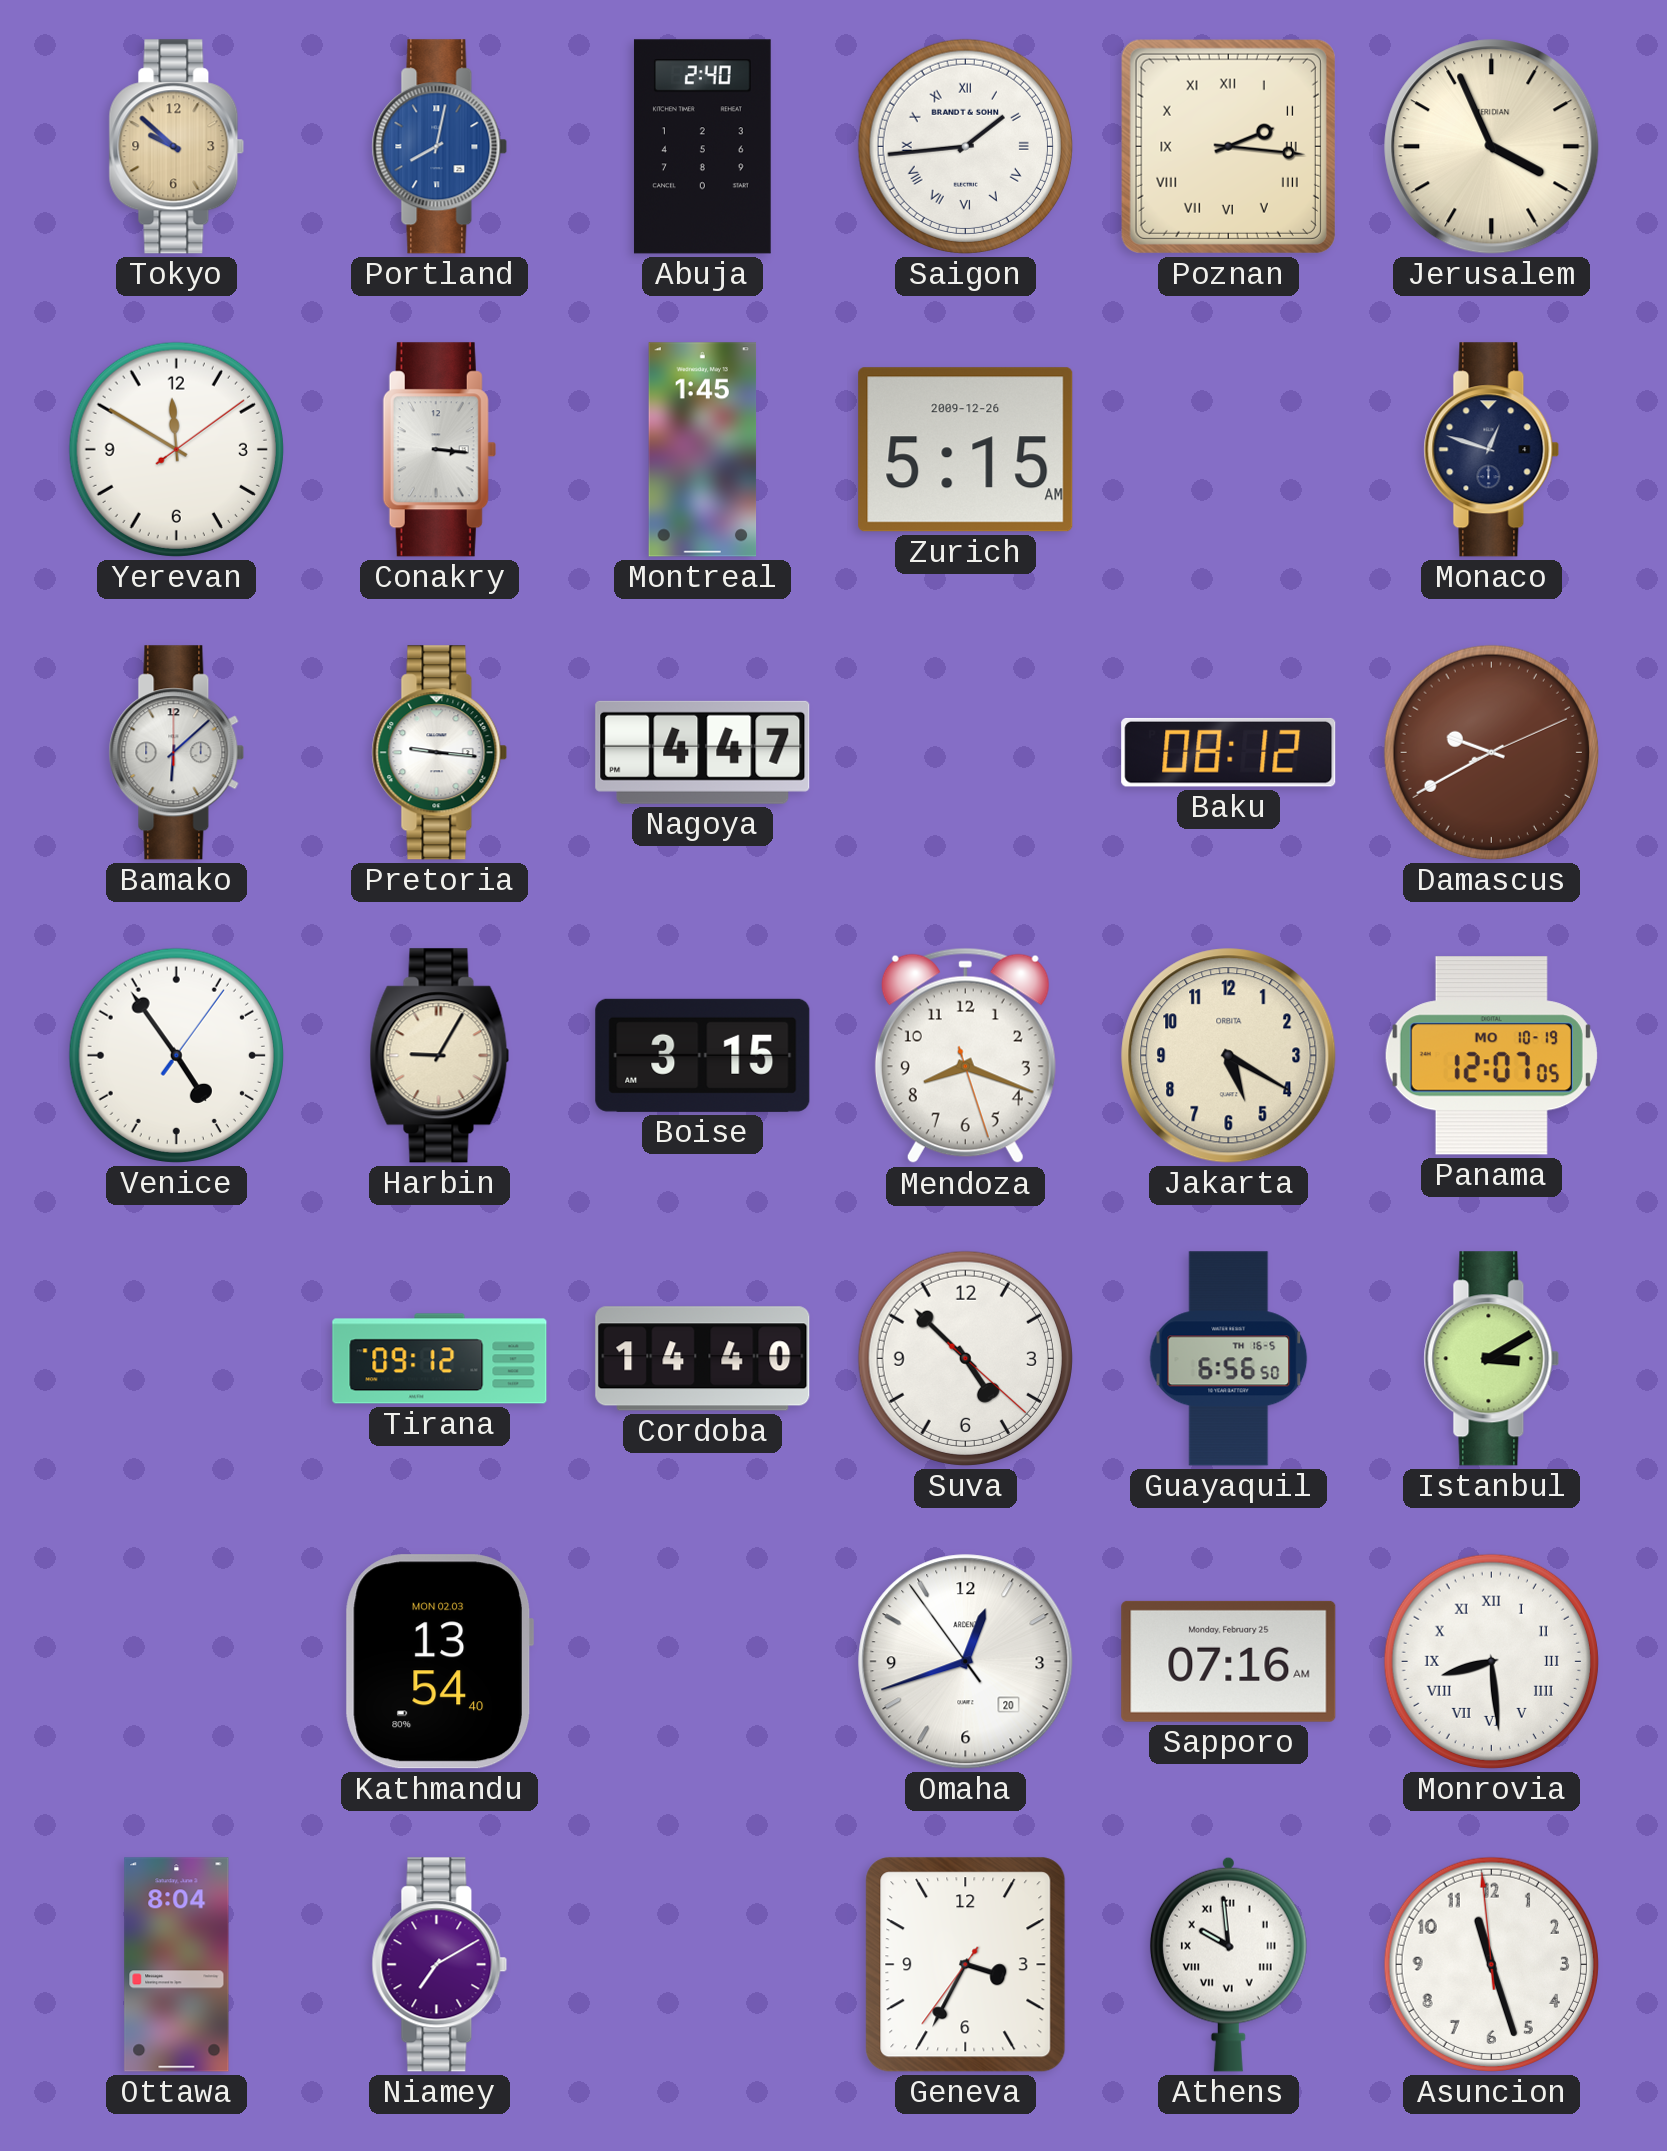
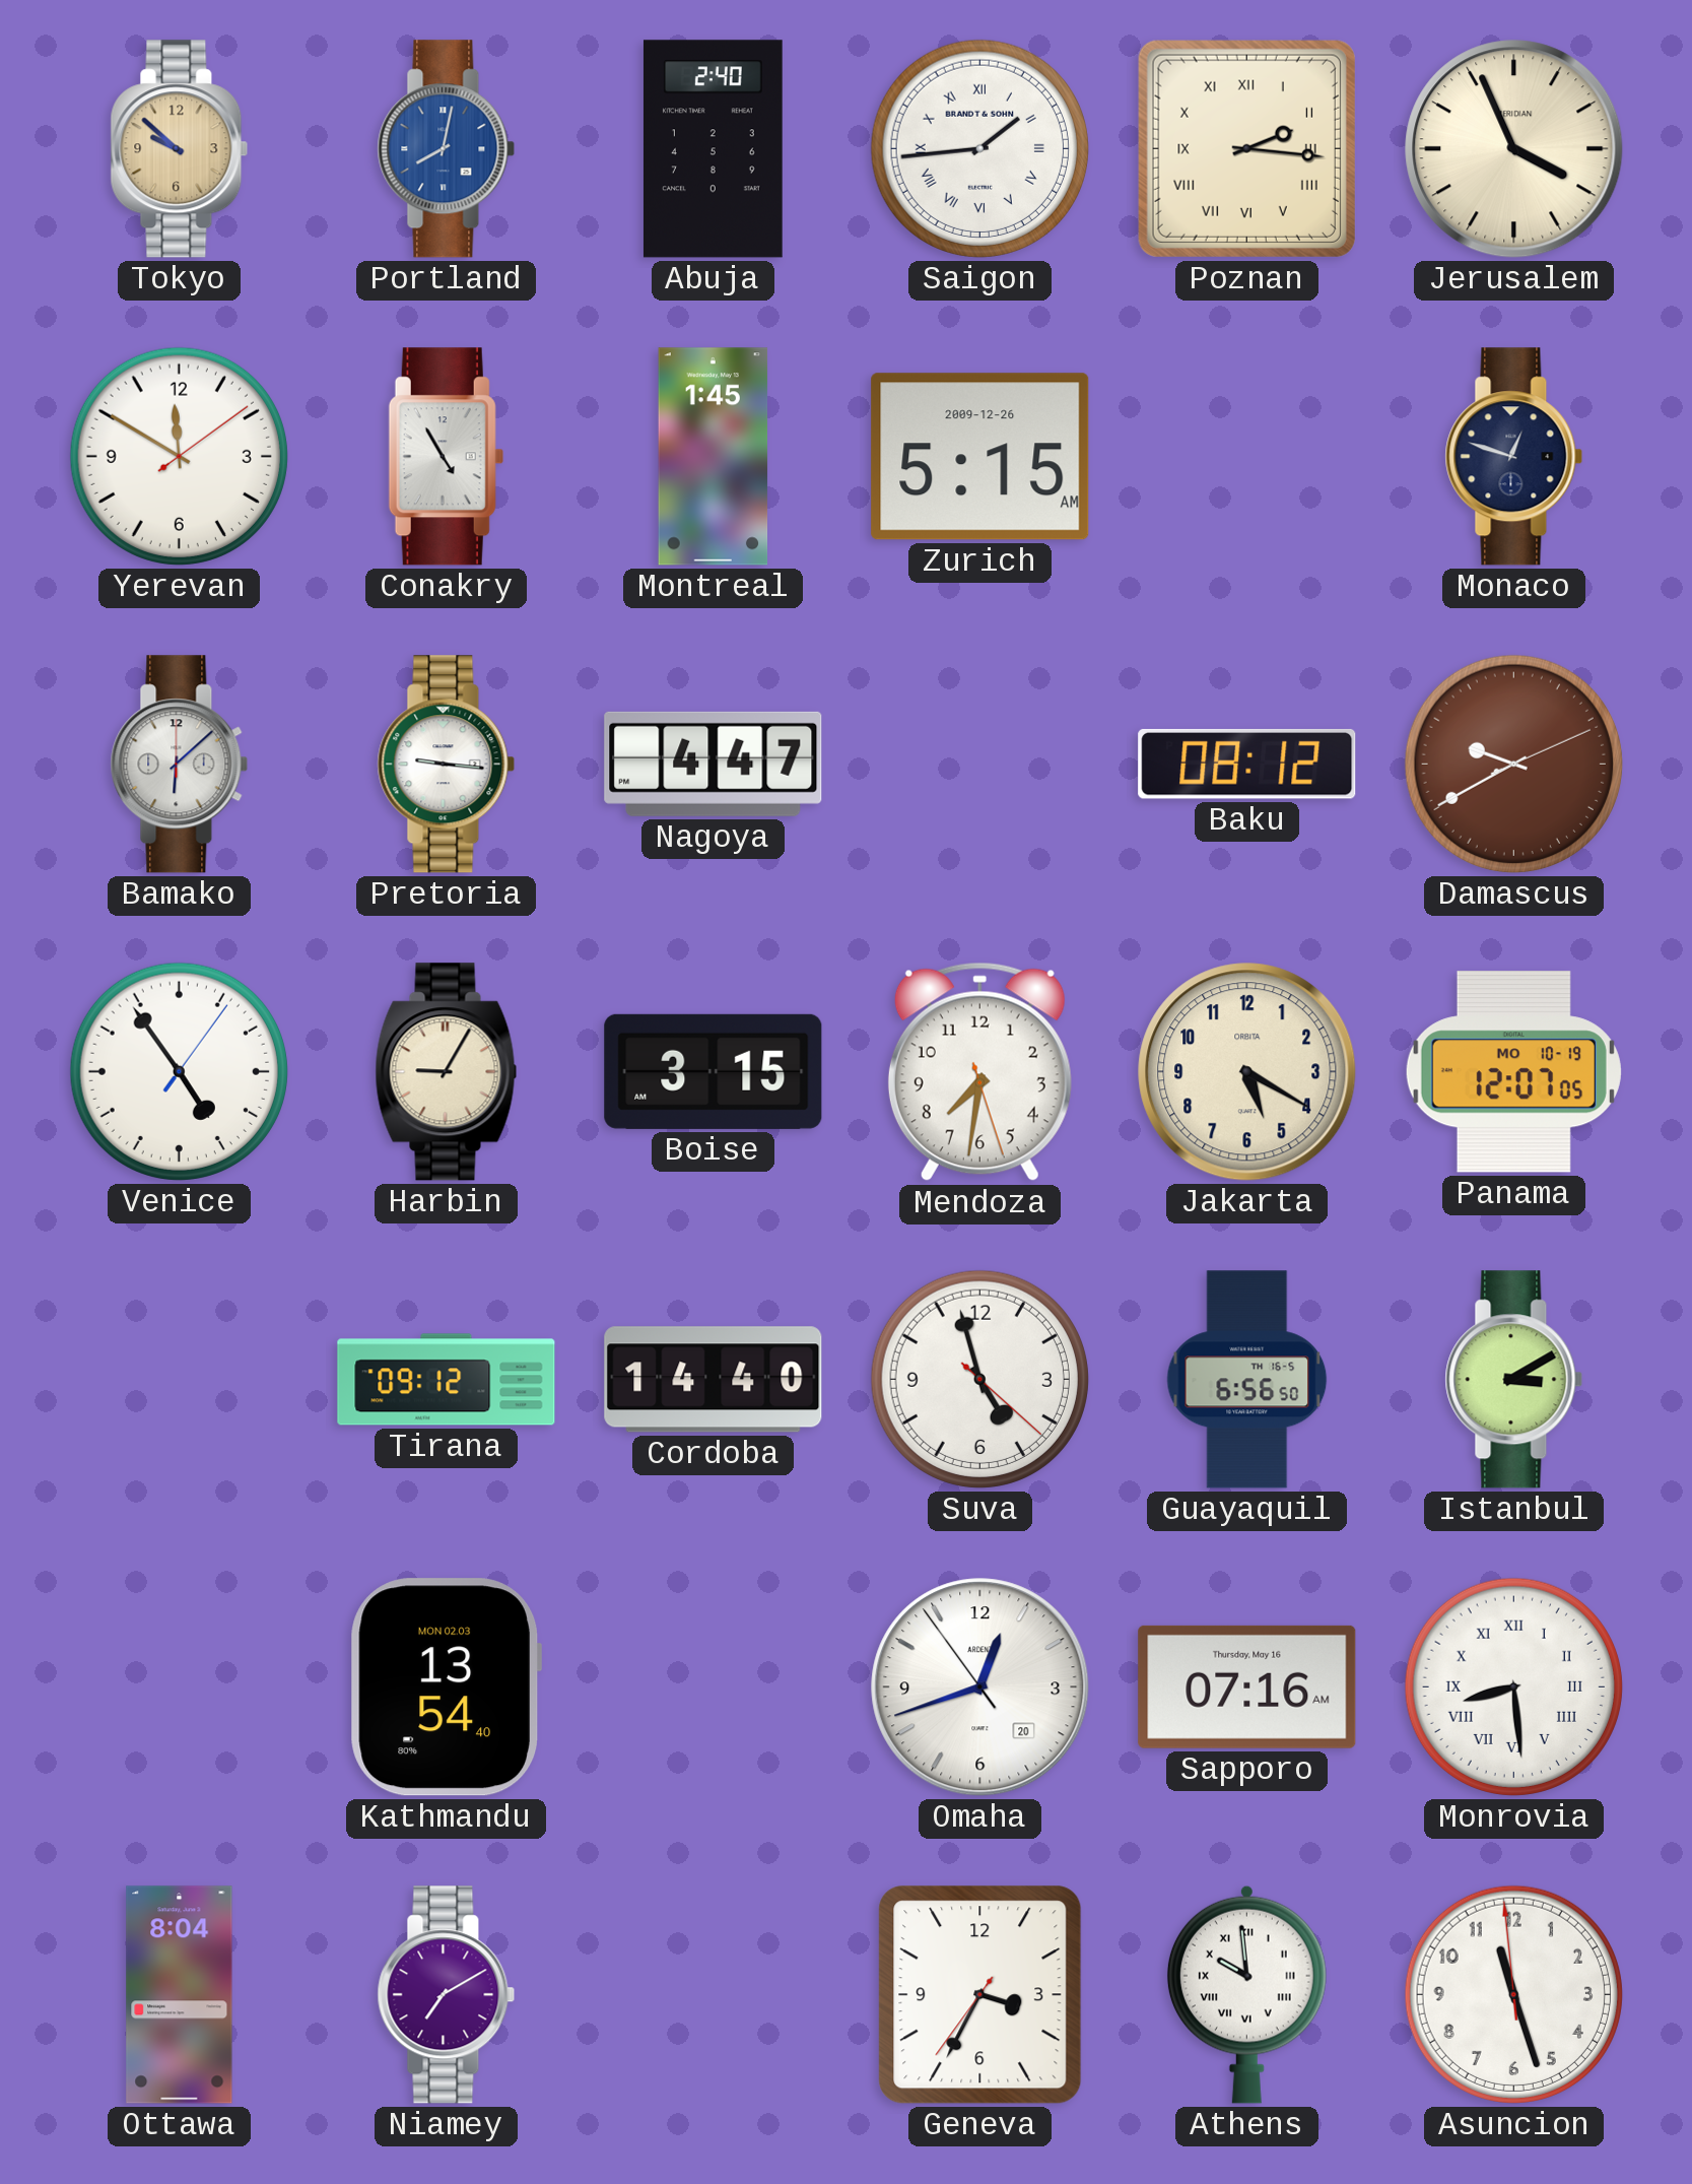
Conakry: 3:16 -> 4:55
Mendoza: 8:18 -> 7:31
Suva: 4:52 -> 4:57
Sapporo date: Monday, February 25 -> Thursday, May 16
